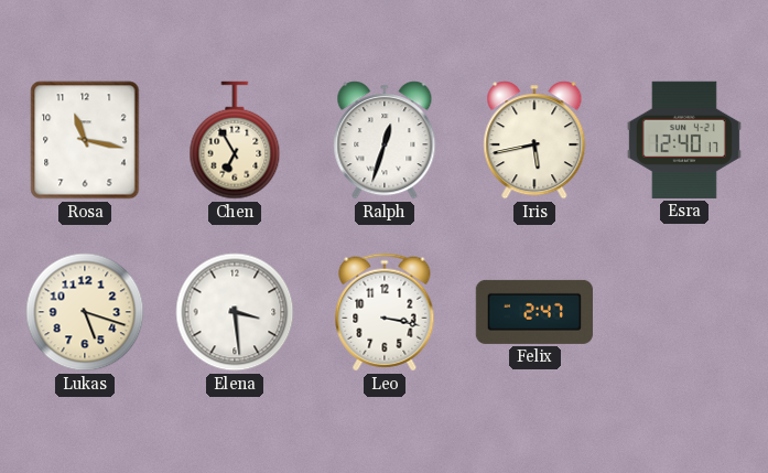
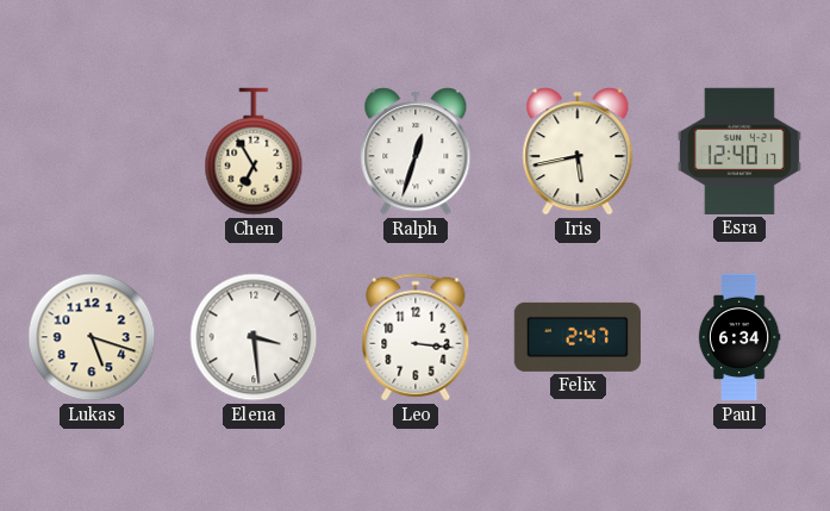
Rosa: 11:17 -> none
Leo: 3:17 -> 3:16
Paul: none -> 6:34
